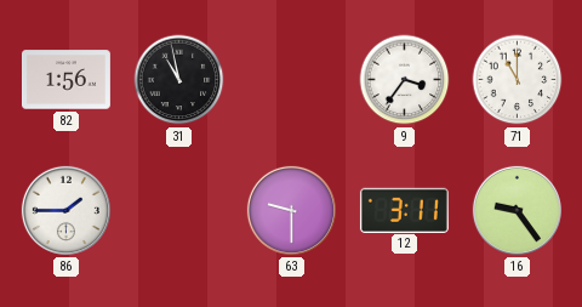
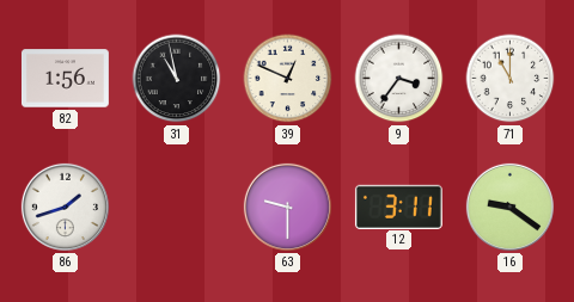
39: none -> 12:49
86: 1:45 -> 1:42
16: 9:24 -> 9:21
